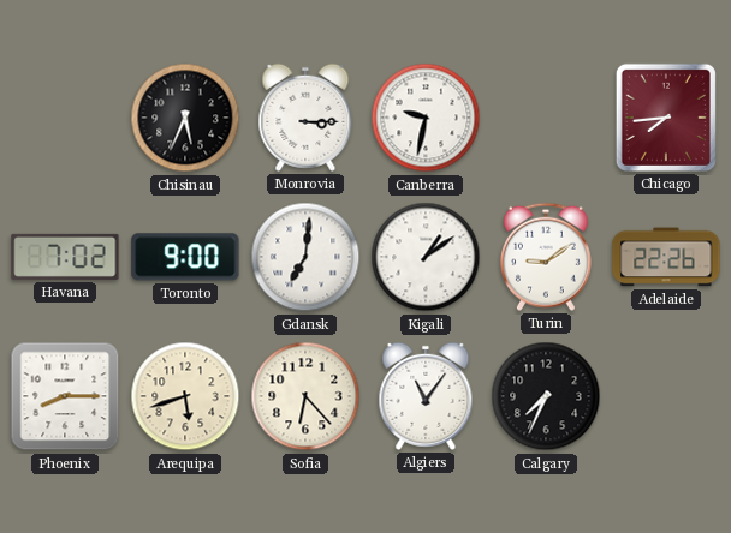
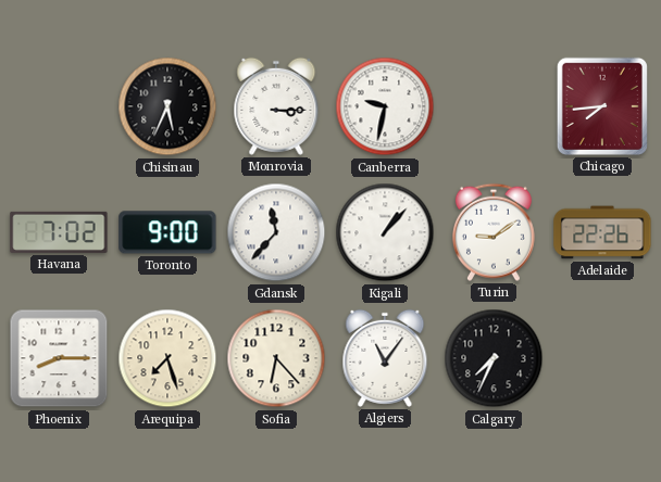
Gdansk: 7:01 -> 11:37
Kigali: 1:09 -> 1:07
Arequipa: 5:42 -> 7:27
